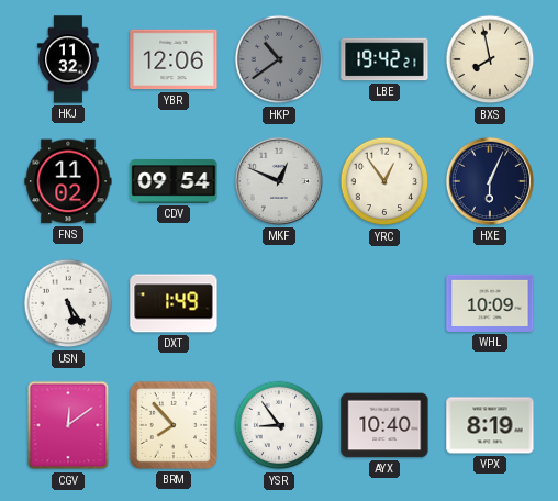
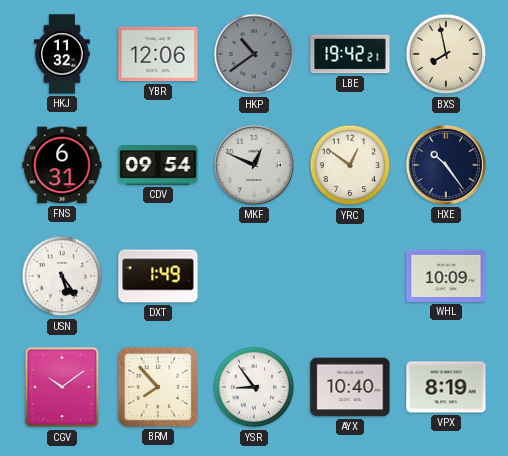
FNS: 11:02 -> 6:31
YRC: 12:54 -> 12:51
HXE: 6:04 -> 10:24
CGV: 12:09 -> 10:09
